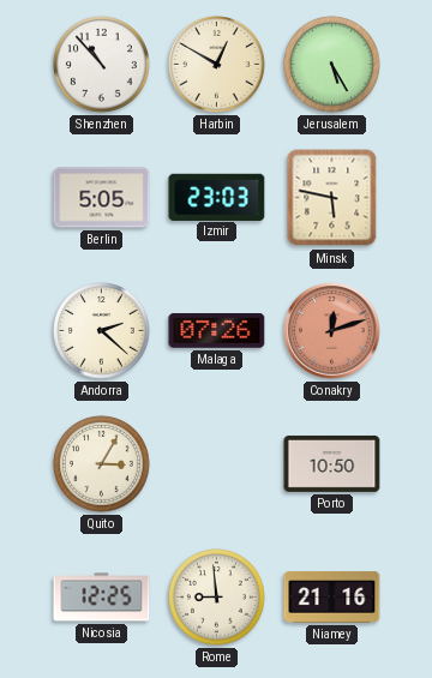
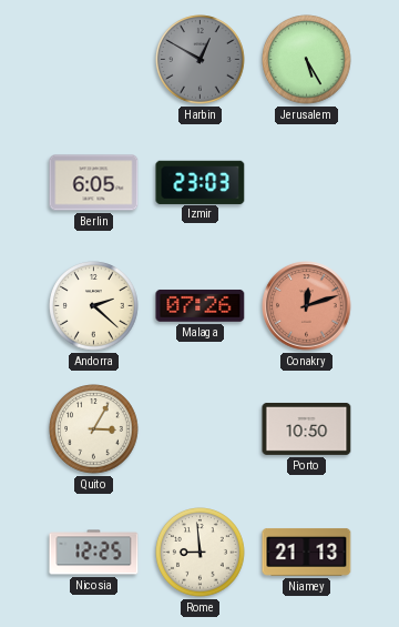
Shenzhen: 10:53 -> none
Harbin dial: cream -> grey
Berlin: 5:05 -> 6:05
Minsk: 5:47 -> none
Niamey: 21:16 -> 21:13
